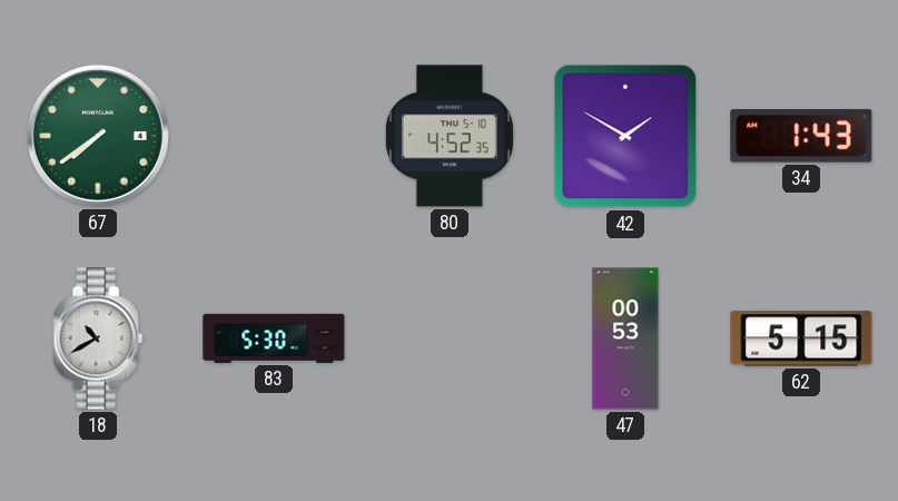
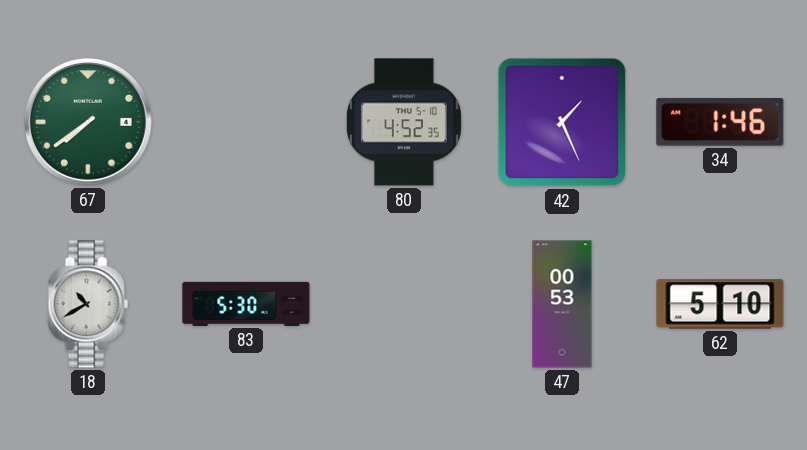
42: 1:50 -> 1:26
34: 1:43 -> 1:46
62: 5:15 -> 5:10
